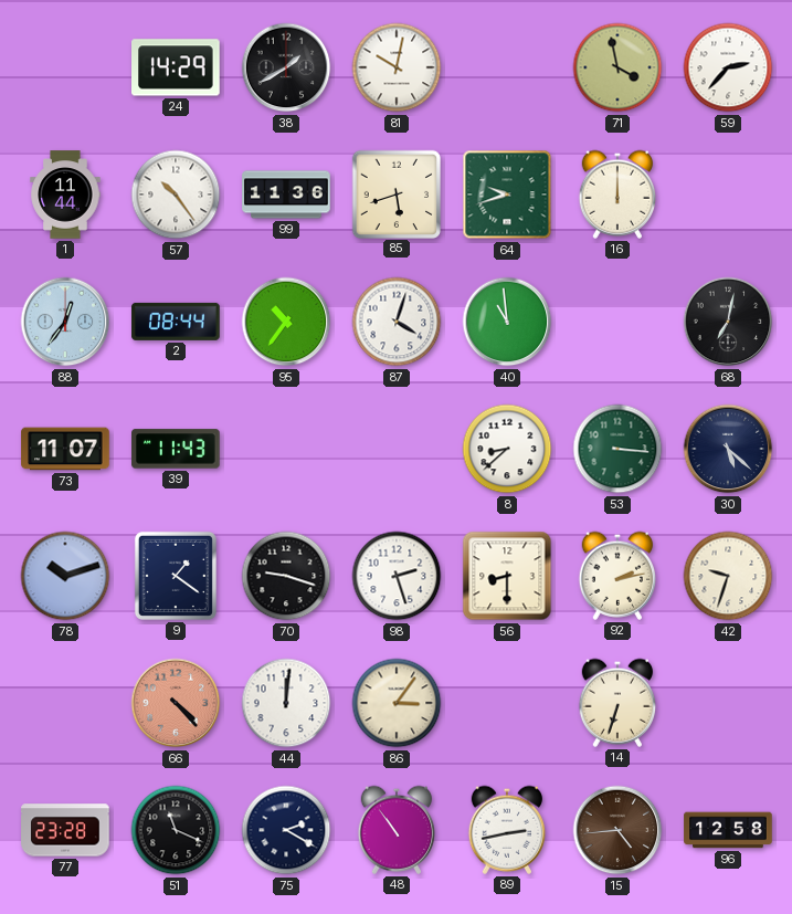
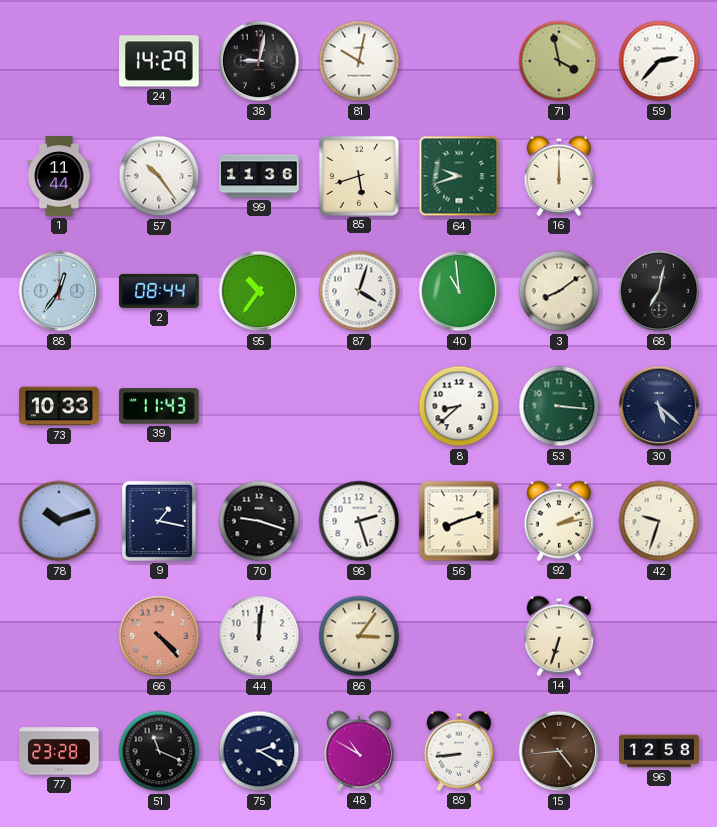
38: 1:40 -> 9:02
3: none -> 8:09
73: 11:07 -> 10:33
9: 1:21 -> 1:17
56: 8:30 -> 8:12
48: 10:54 -> 10:50
89: 2:43 -> 8:44
